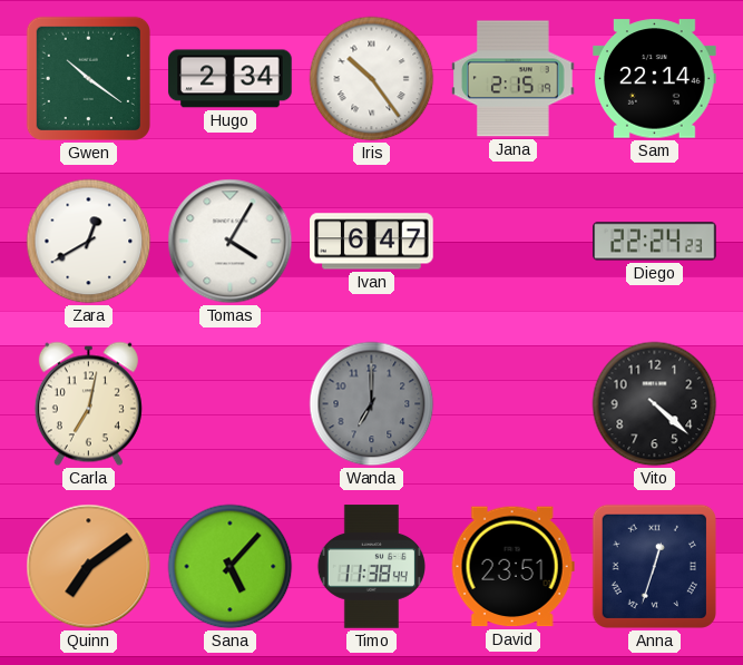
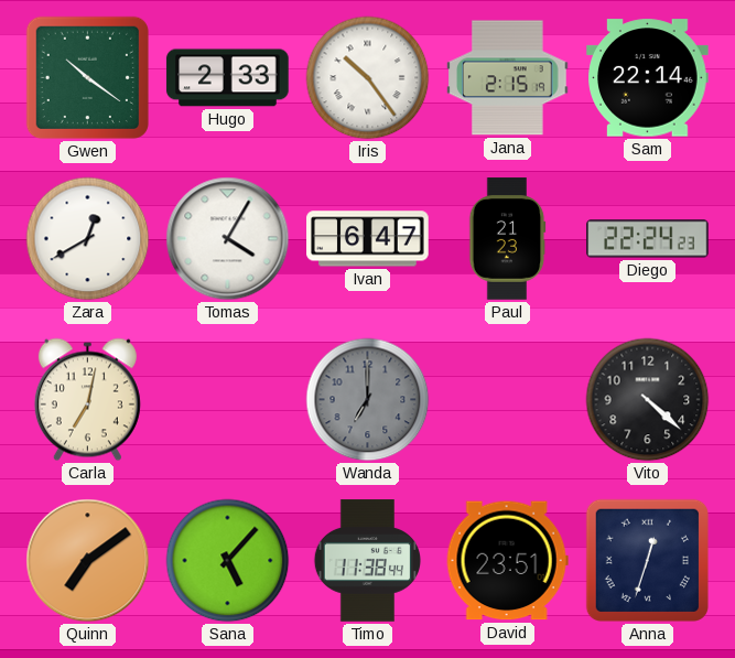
Hugo: 2:34 -> 2:33
Paul: none -> 21:23
